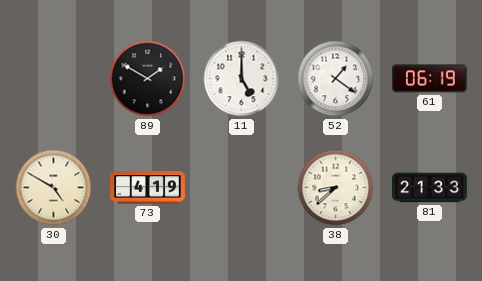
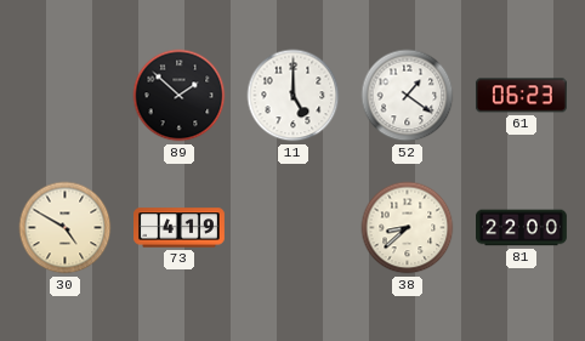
89: 1:50 -> 1:52
61: 06:19 -> 06:23
81: 21:33 -> 22:00
